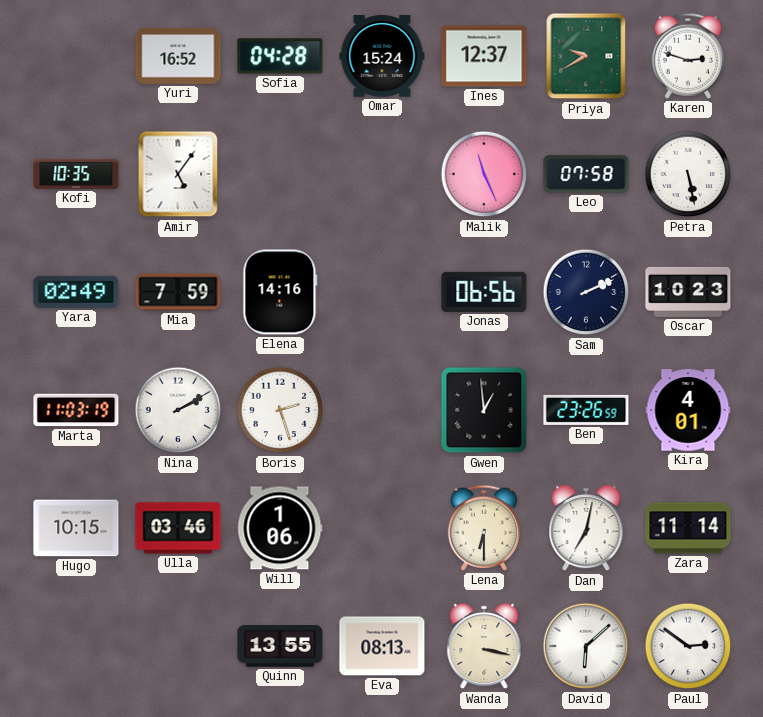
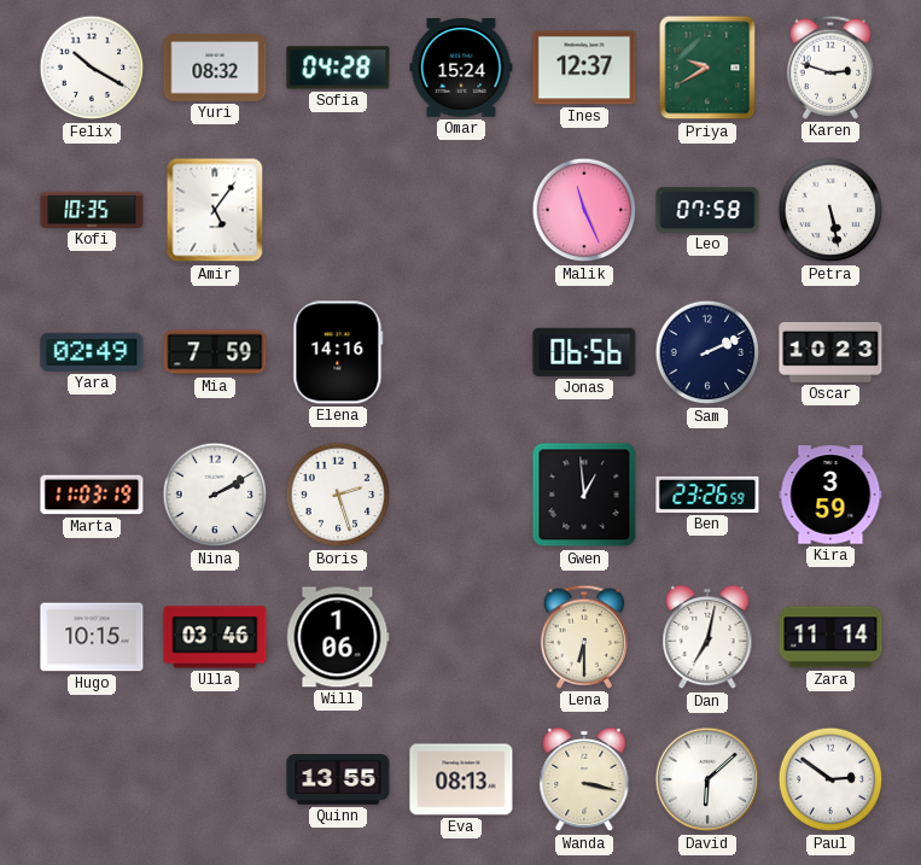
Felix: none -> 10:20
Yuri: 16:52 -> 08:32
Kira: 4:01 -> 3:59
